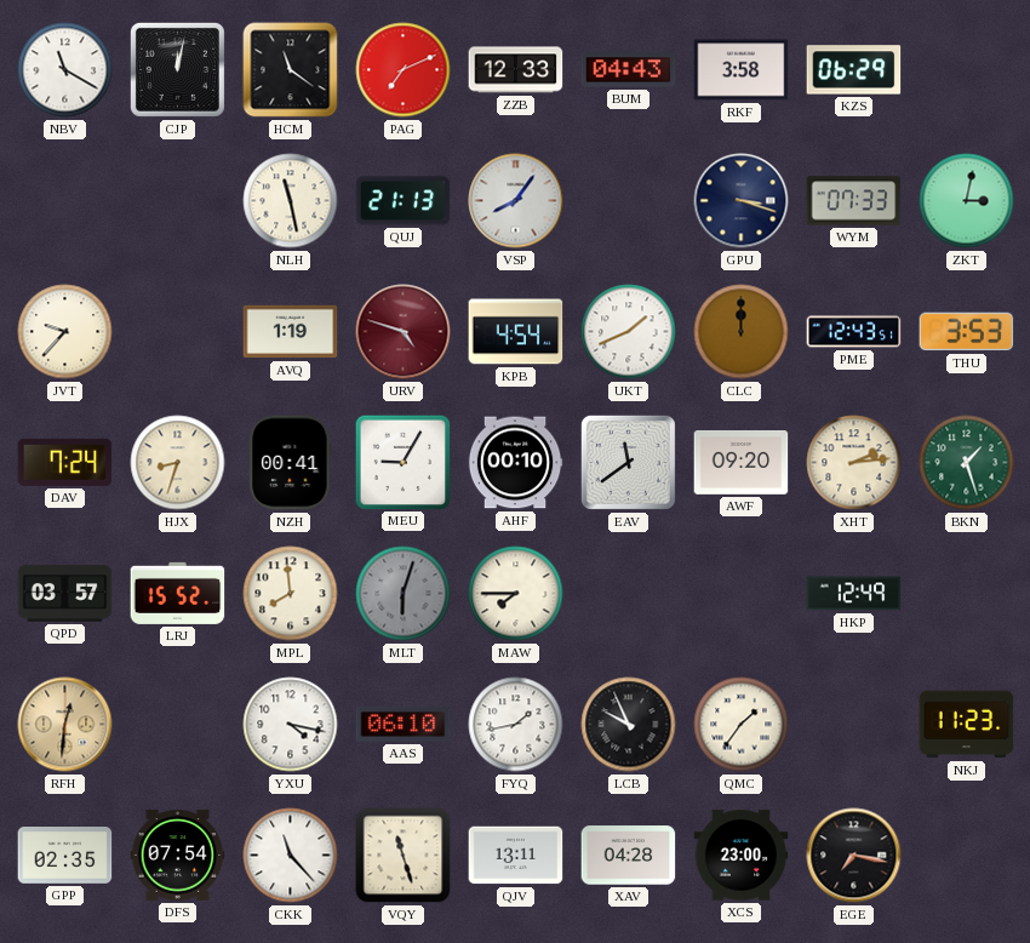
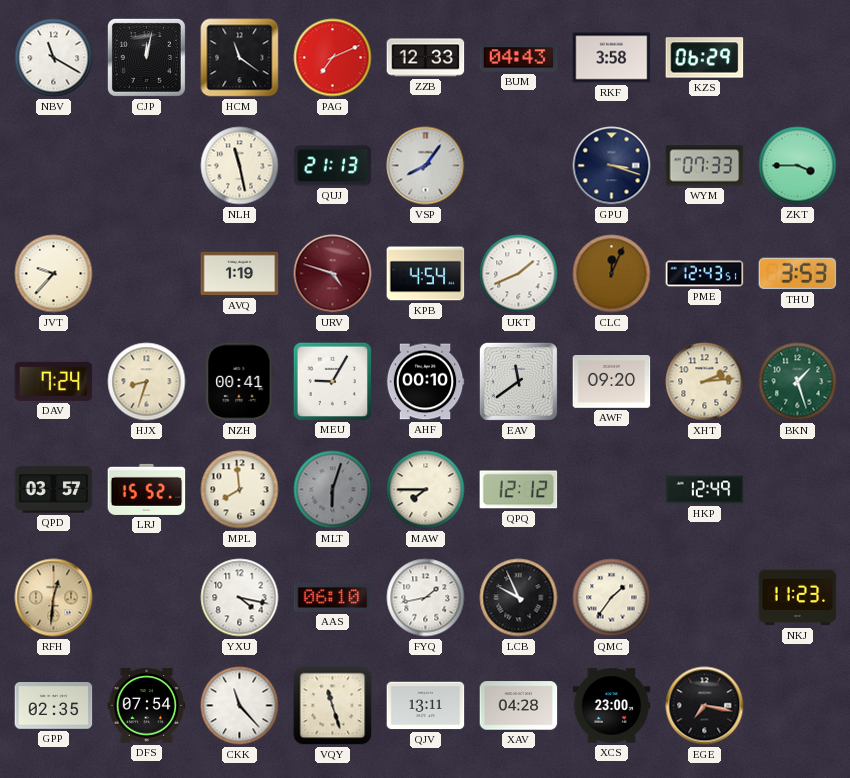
ZKT: 3:02 -> 3:45
CLC: 12:00 -> 12:04
QPQ: none -> 12:12
